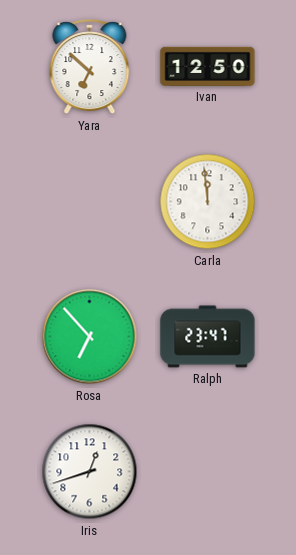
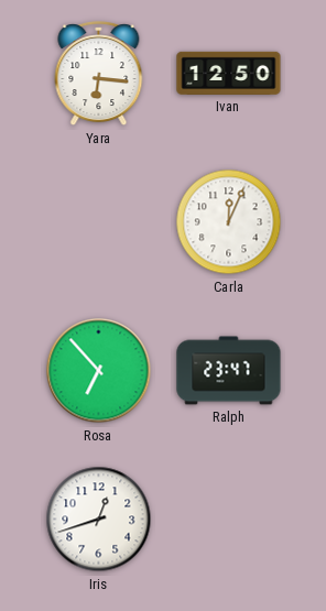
Yara: 6:52 -> 6:16
Carla: 11:59 -> 12:04
